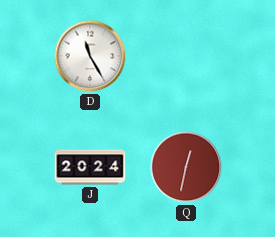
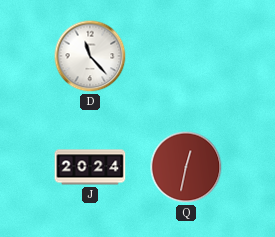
D: 11:25 -> 11:23
